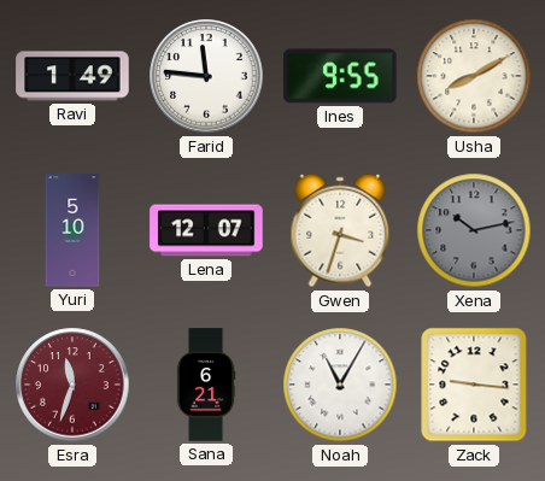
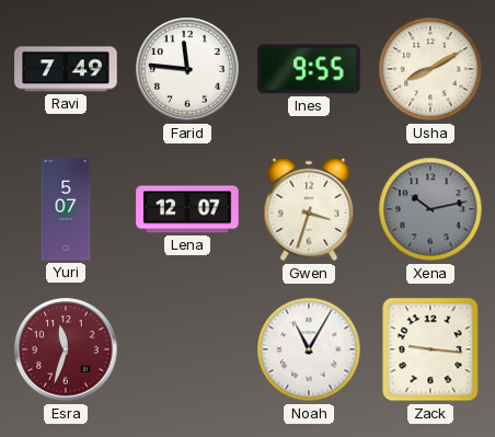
Ravi: 1:49 -> 7:49
Yuri: 5:10 -> 5:07
Sana: 6:21 -> none
